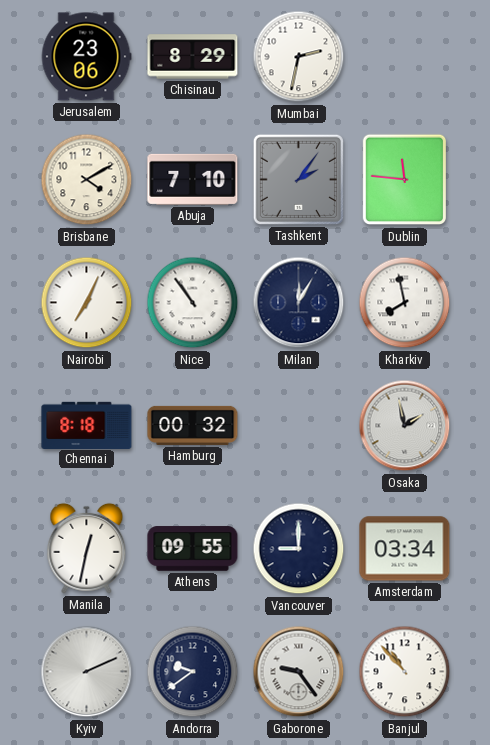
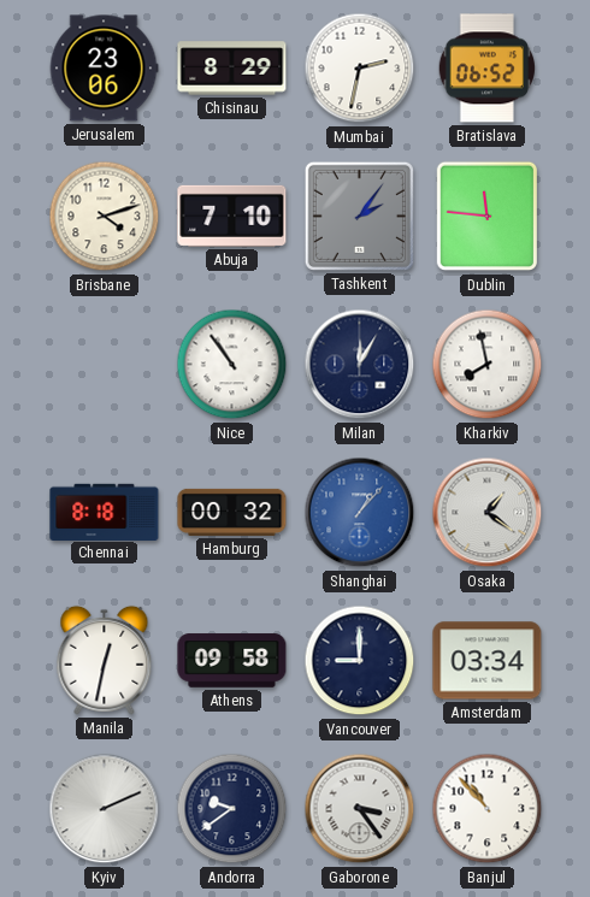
Bratislava: none -> 06:52
Brisbane: 4:10 -> 4:12
Nairobi: 7:04 -> none
Shanghai: none -> 1:07
Osaka: 1:58 -> 1:21
Athens: 09:55 -> 09:58
Gaborone: 9:24 -> 3:24
